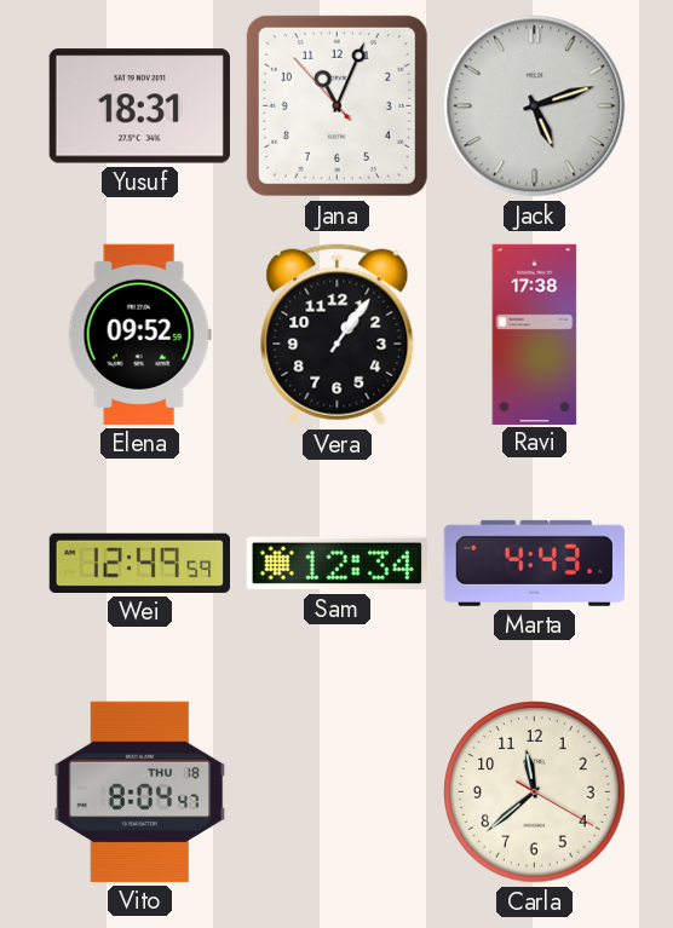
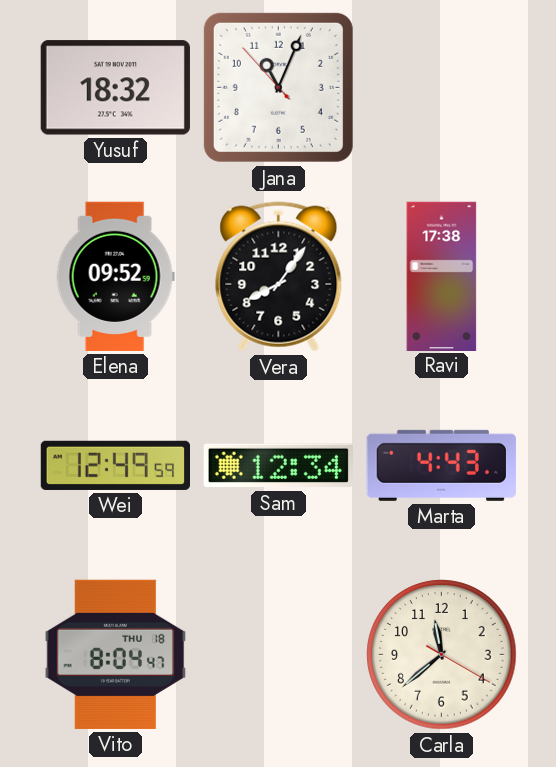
Yusuf: 18:31 -> 18:32
Jack: 5:12 -> none
Vera: 1:06 -> 8:06
